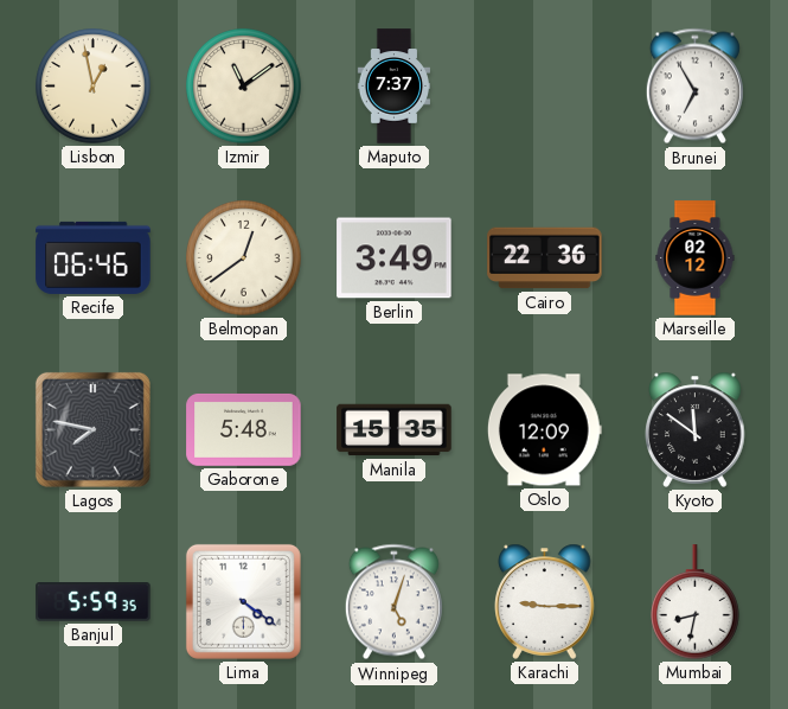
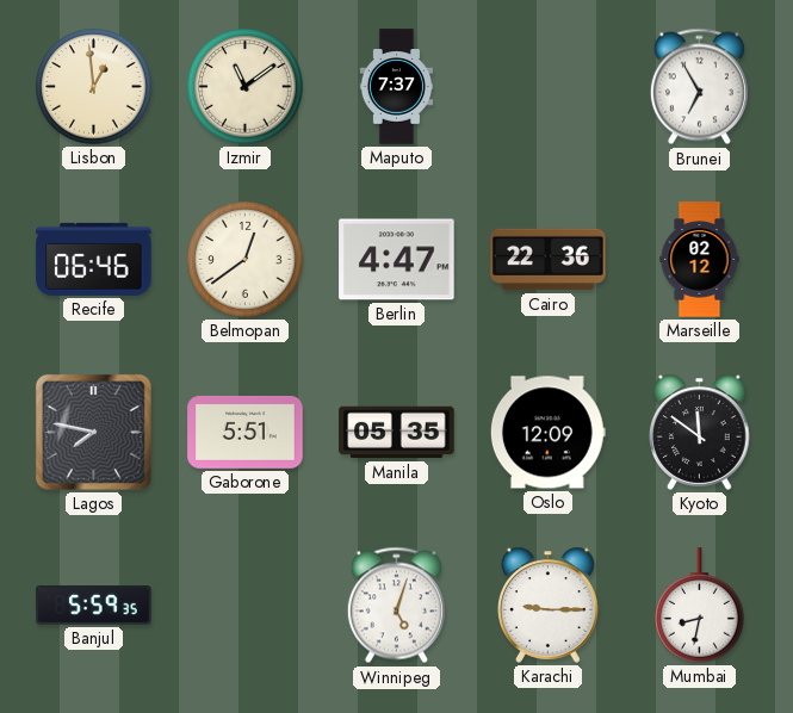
Lisbon: 12:58 -> 12:59
Berlin: 3:49 -> 4:47
Gaborone: 5:48 -> 5:51
Manila: 15:35 -> 05:35
Lima: 4:21 -> none
